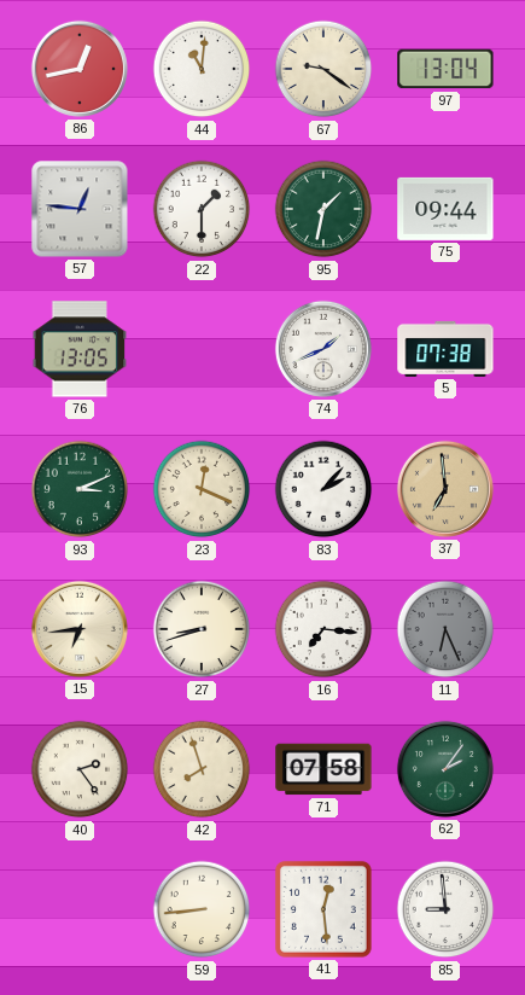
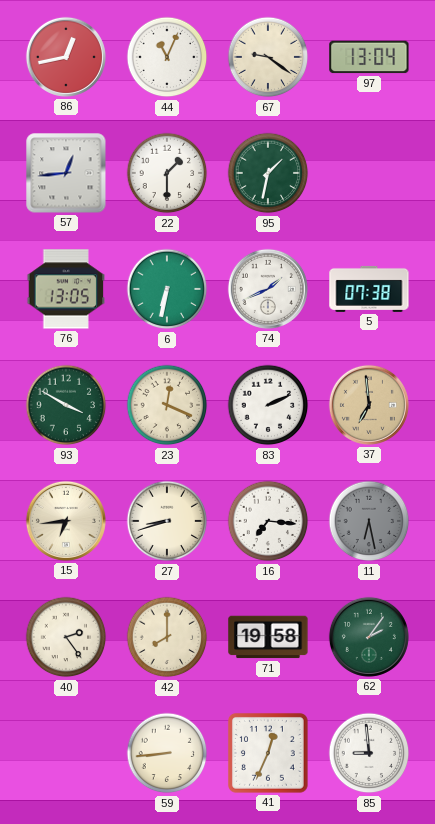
44: 11:01 -> 11:04
57: 12:46 -> 12:44
75: 09:44 -> none
6: none -> 6:32
93: 3:11 -> 3:50
83: 2:07 -> 2:11
11: 6:26 -> 6:28
42: 7:57 -> 8:00
71: 07:58 -> 19:58
41: 12:29 -> 12:34
